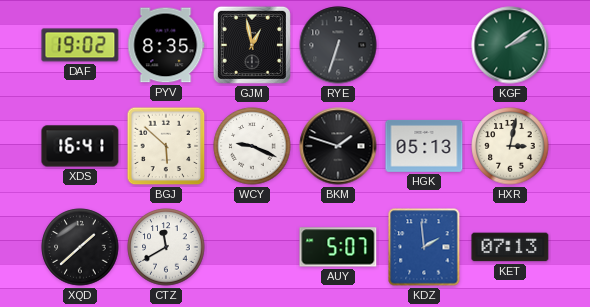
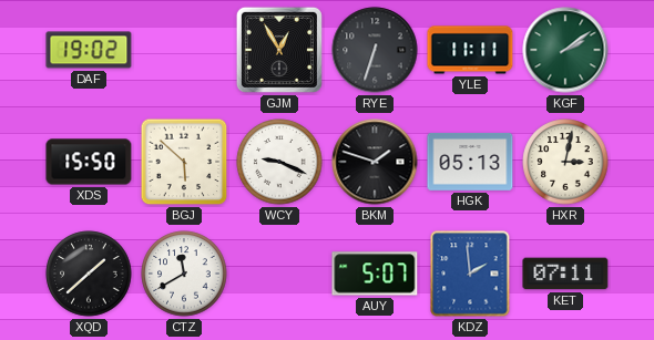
PYV: 8:35 -> none
GJM: 12:58 -> 12:55
YLE: none -> 11:11
XDS: 16:41 -> 15:50
KET: 07:13 -> 07:11
